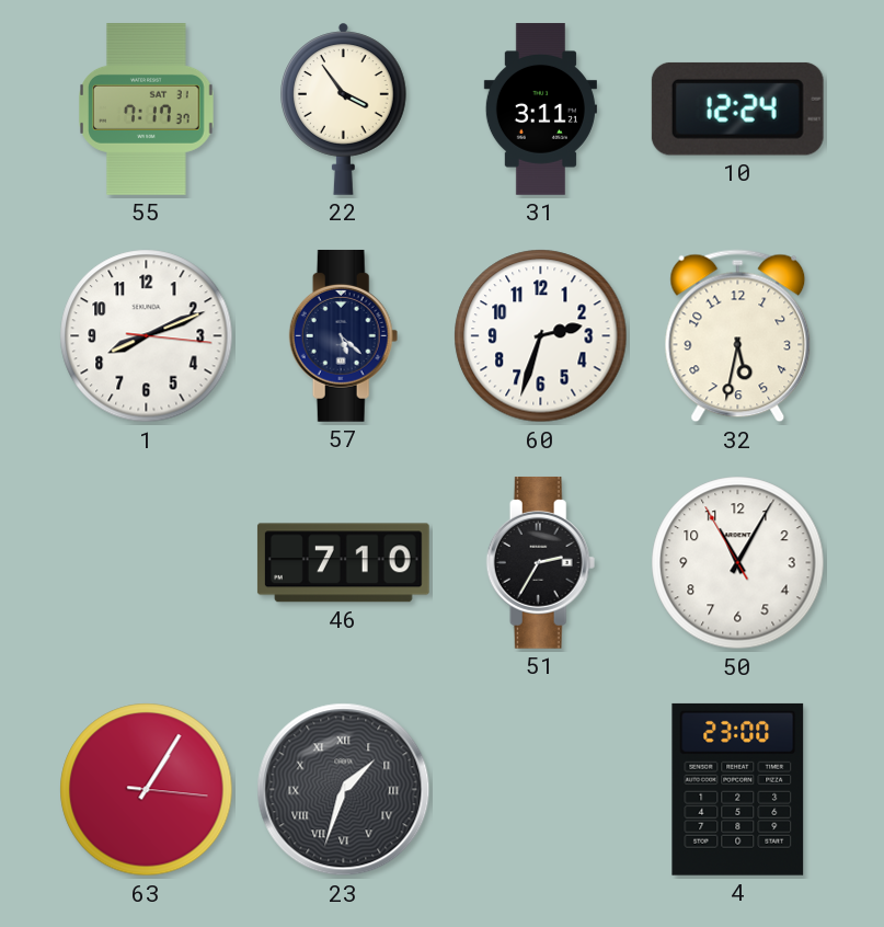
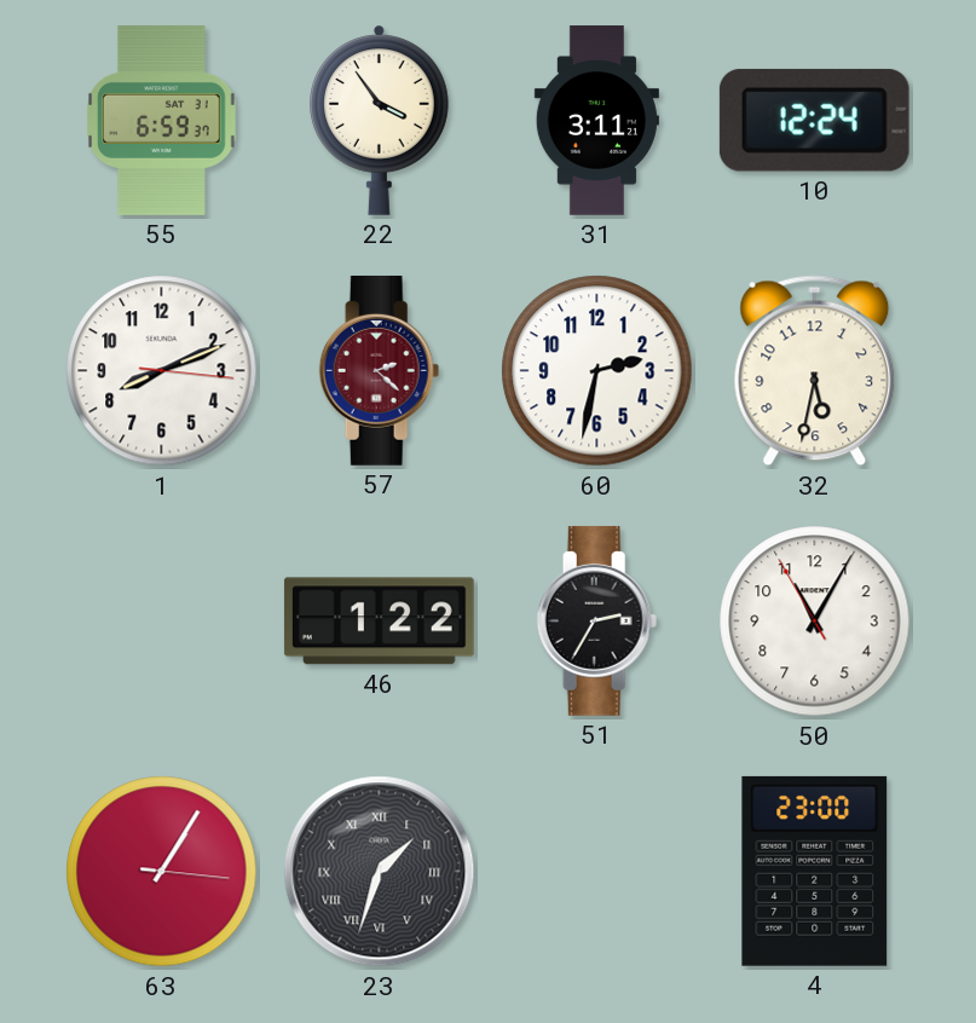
55: 7:17 -> 6:59
57: 5:22 -> 2:22
57 dial: navy -> burgundy
60: 2:33 -> 2:32
46: 7:10 -> 1:22
